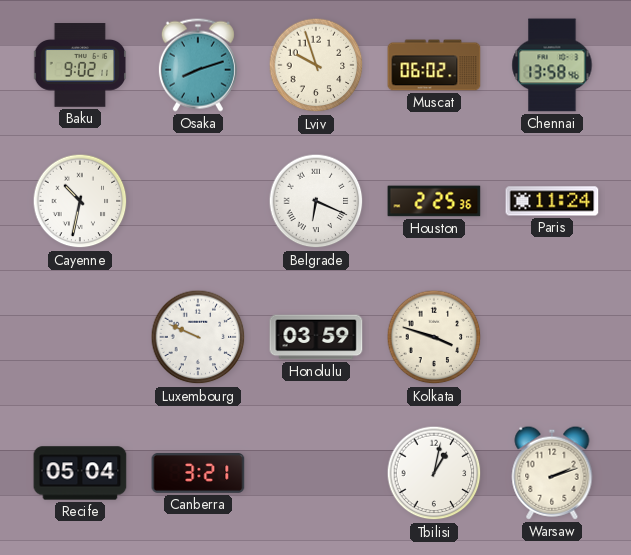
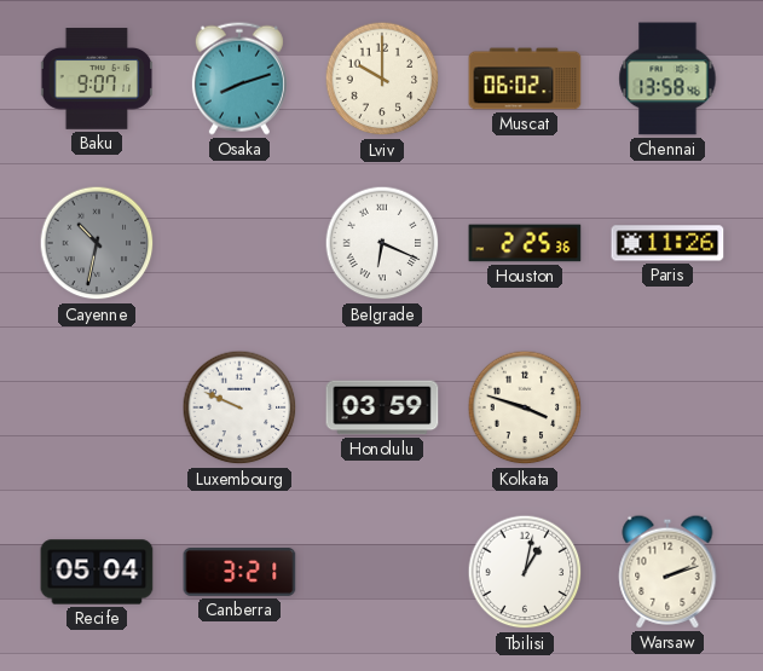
Baku: 9:02 -> 9:07
Lviv: 9:57 -> 10:00
Cayenne dial: white -> grey
Paris: 11:24 -> 11:26
